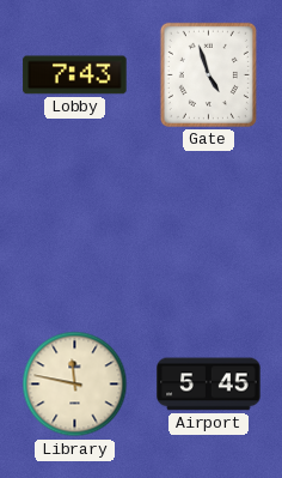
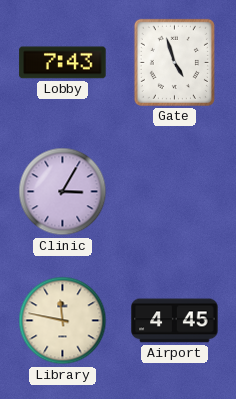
Clinic: none -> 3:05
Airport: 5:45 -> 4:45
